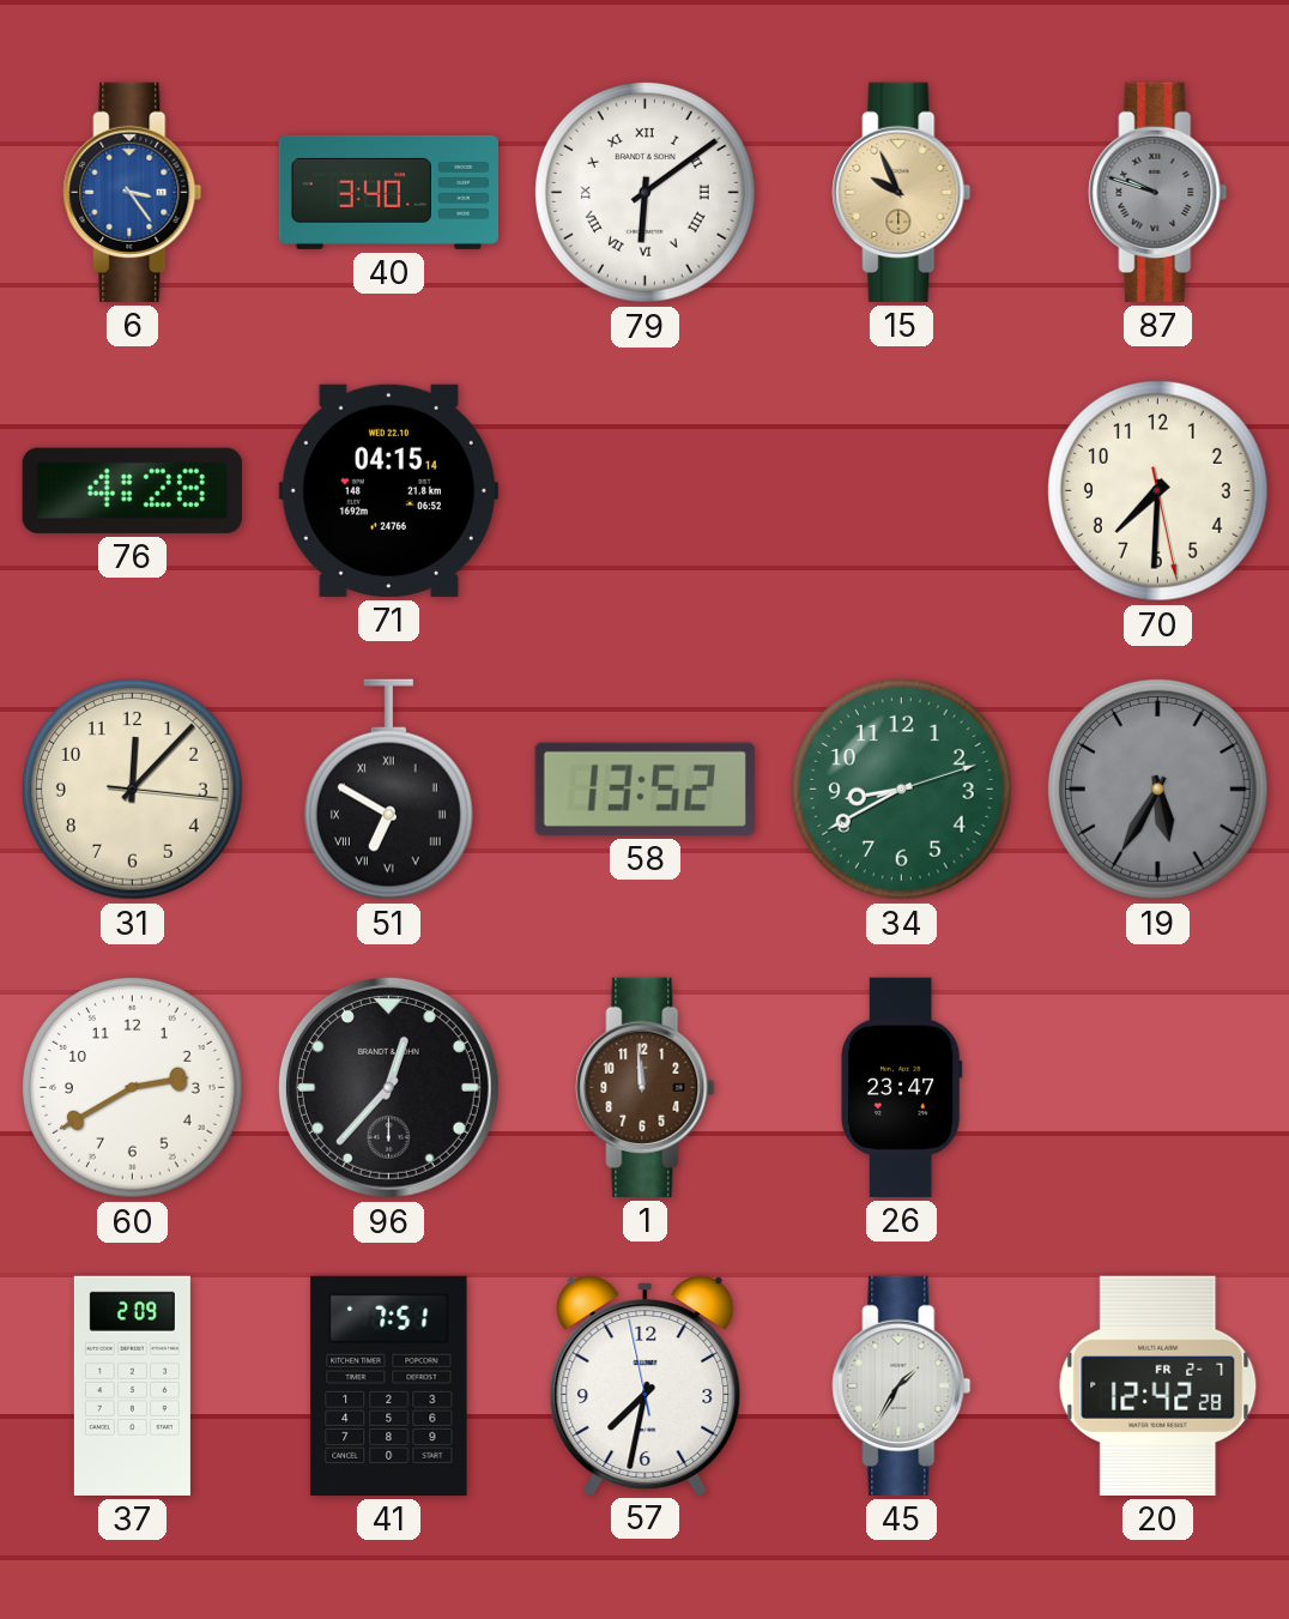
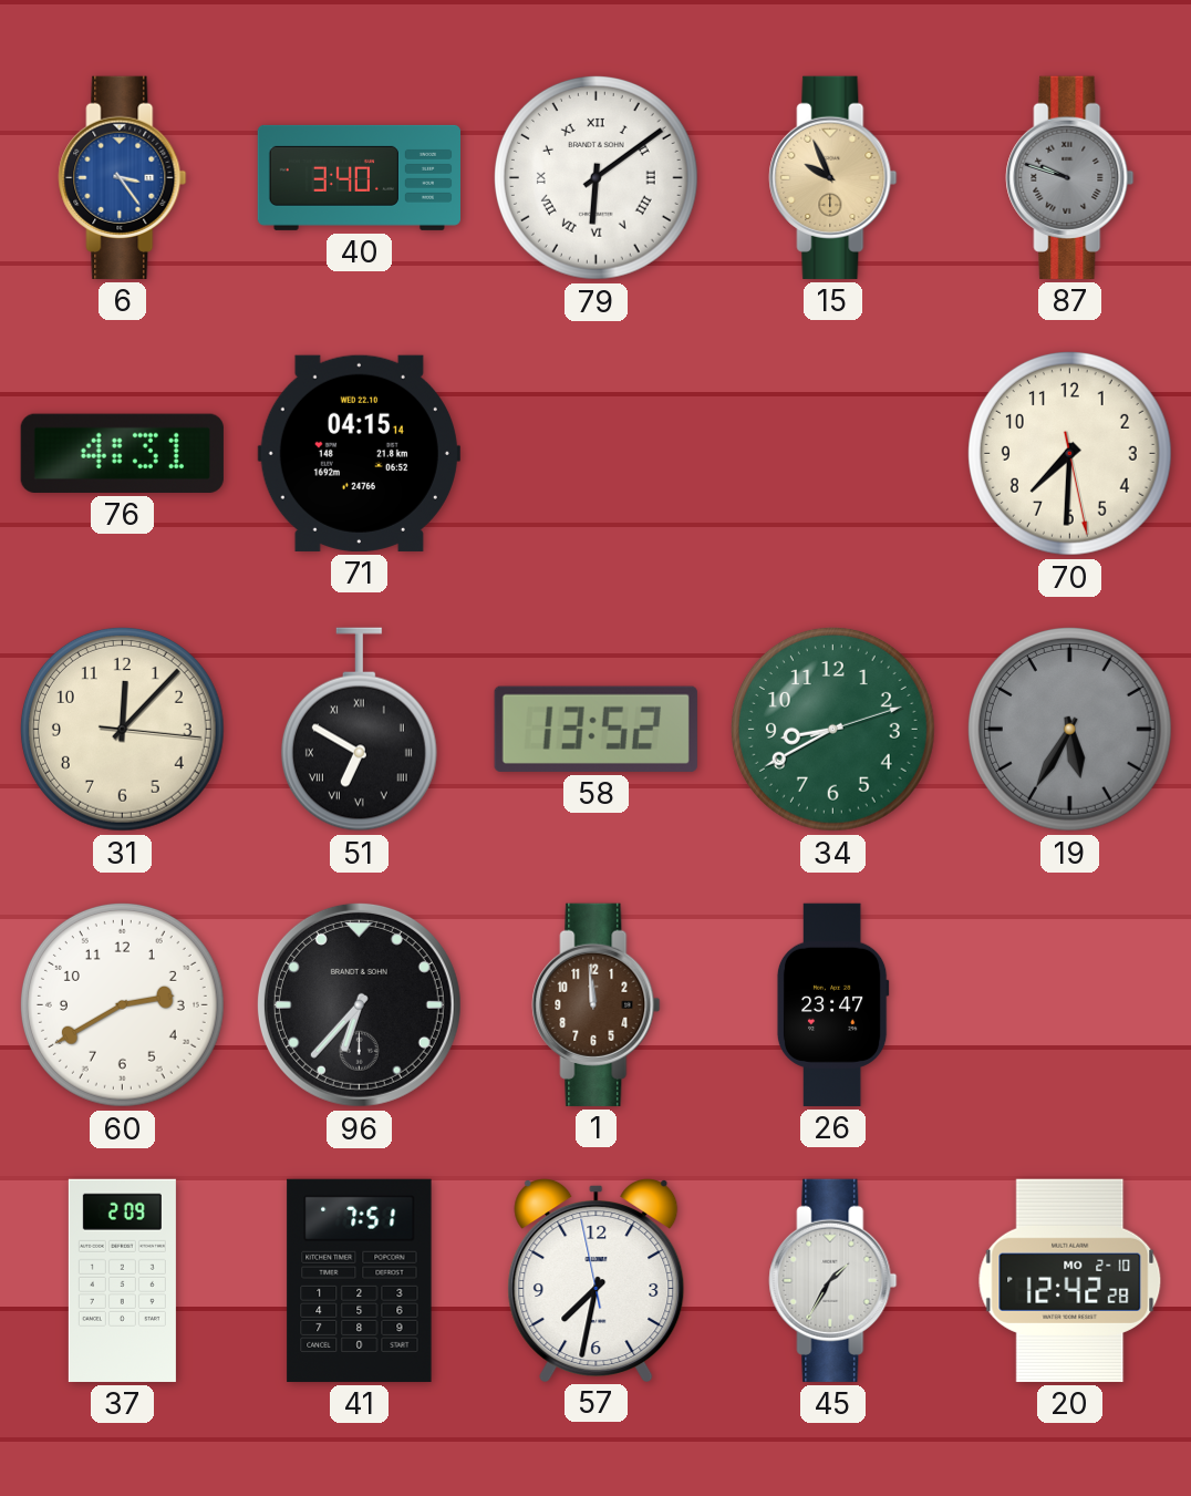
76: 4:28 -> 4:31
96: 12:37 -> 6:37
20 date: FR 2-7 -> MO 2-10
